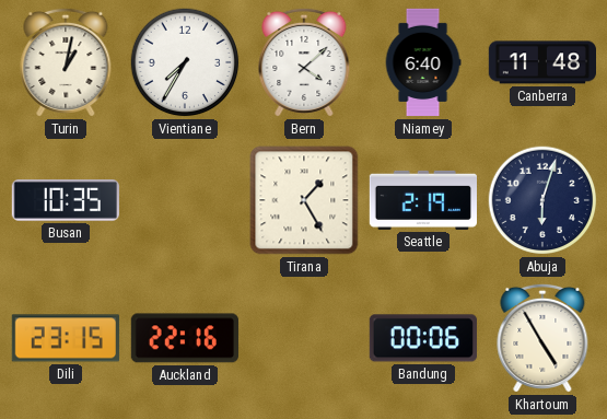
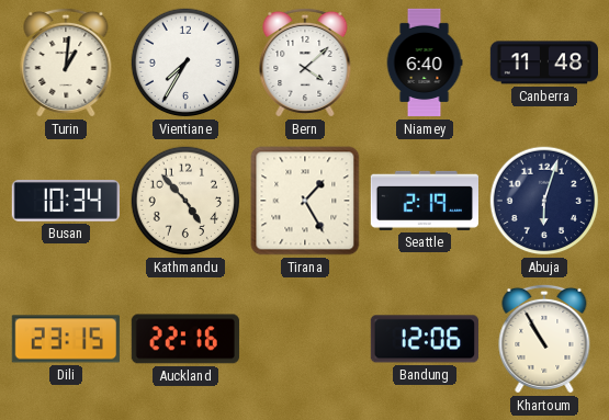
Turin: 1:02 -> 1:01
Busan: 10:35 -> 10:34
Kathmandu: none -> 4:53
Bandung: 00:06 -> 12:06
Khartoum: 4:55 -> 10:55
